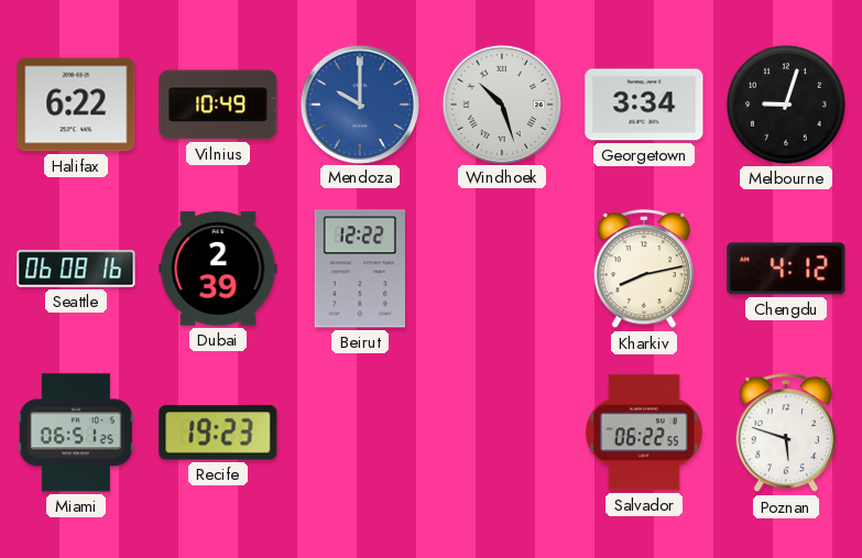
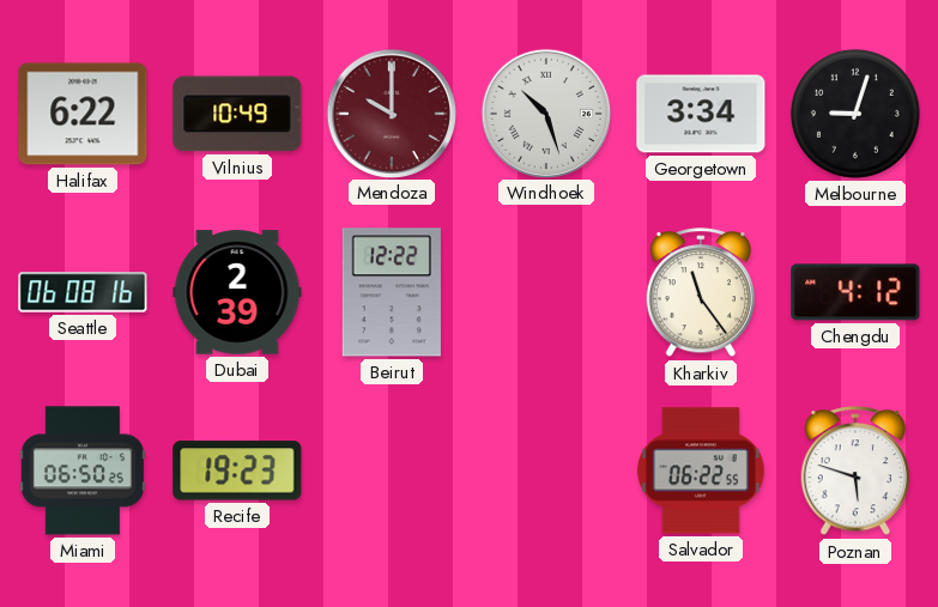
Mendoza dial: blue -> burgundy
Kharkiv: 8:13 -> 11:24
Miami: 06:51 -> 06:50
